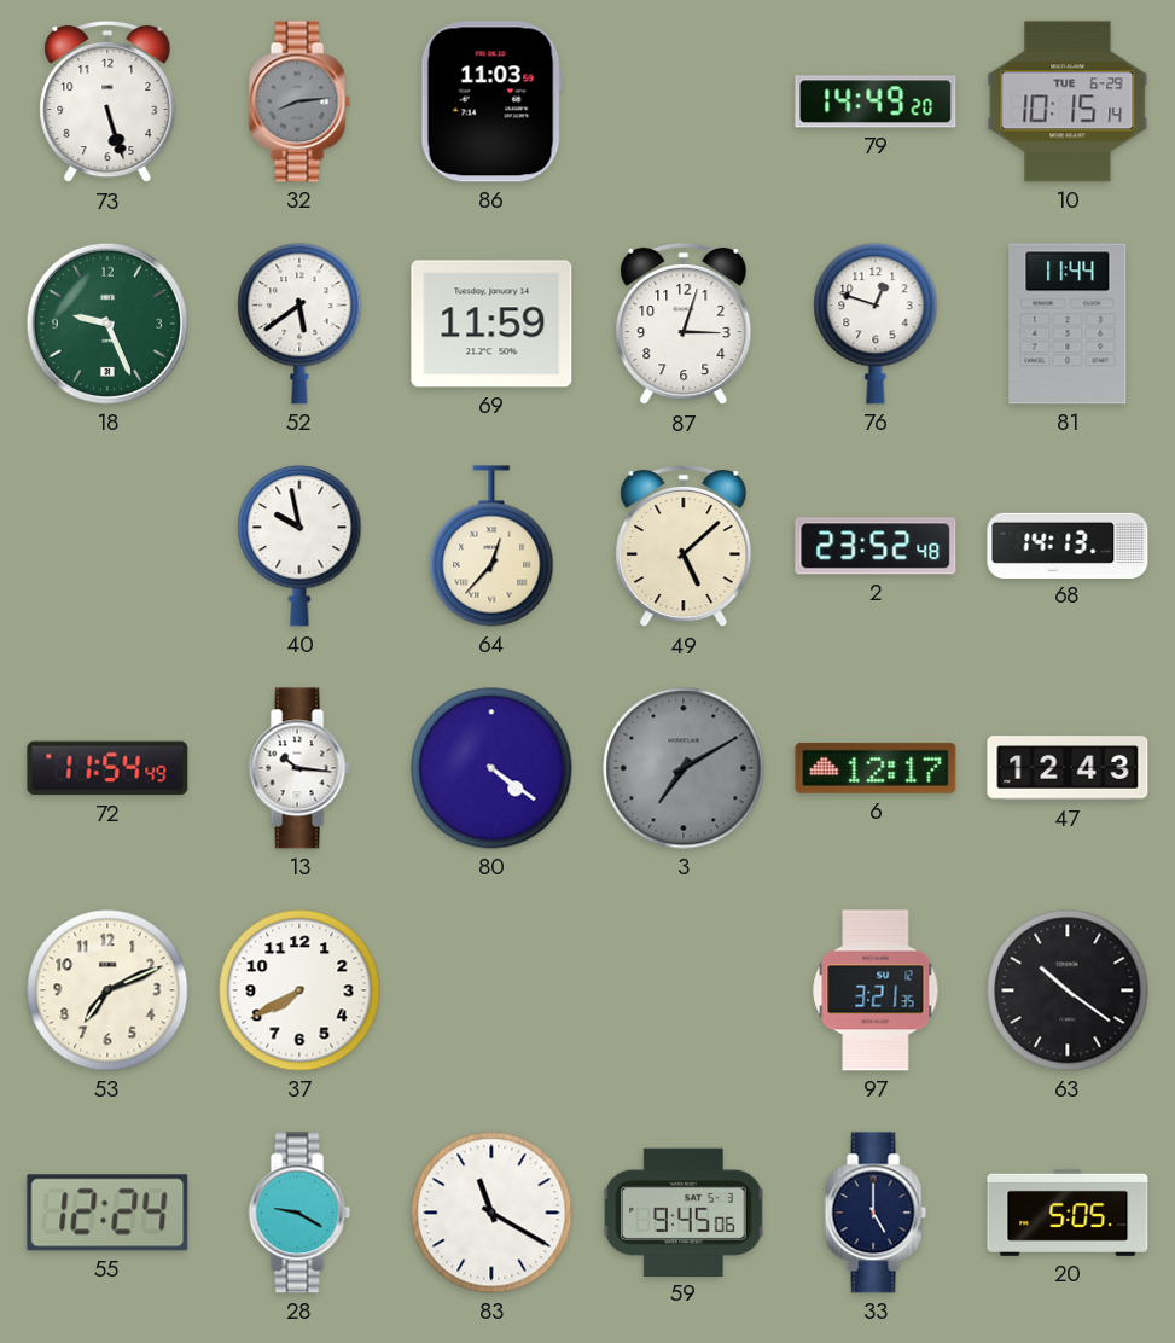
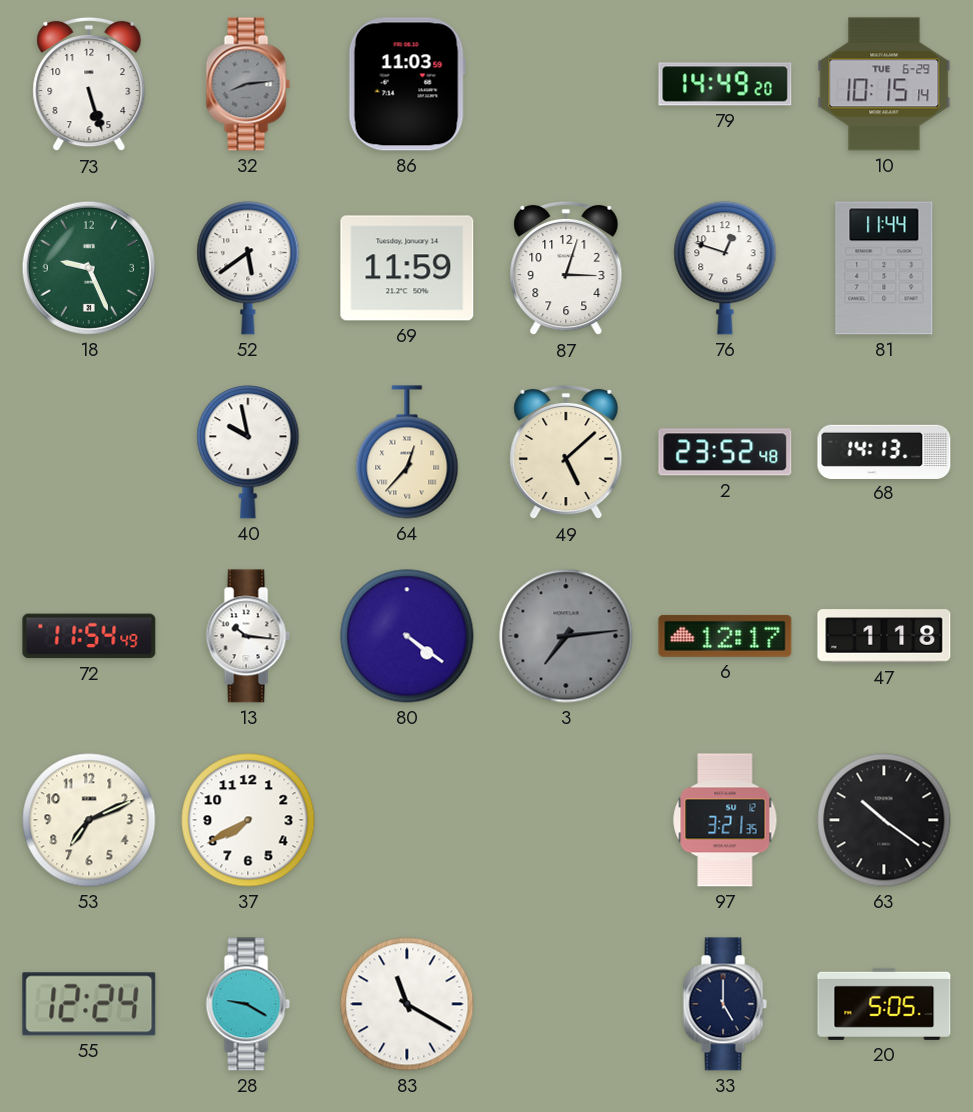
3: 7:10 -> 7:14
47: 12:43 -> 1:18
59: 9:45 -> none
